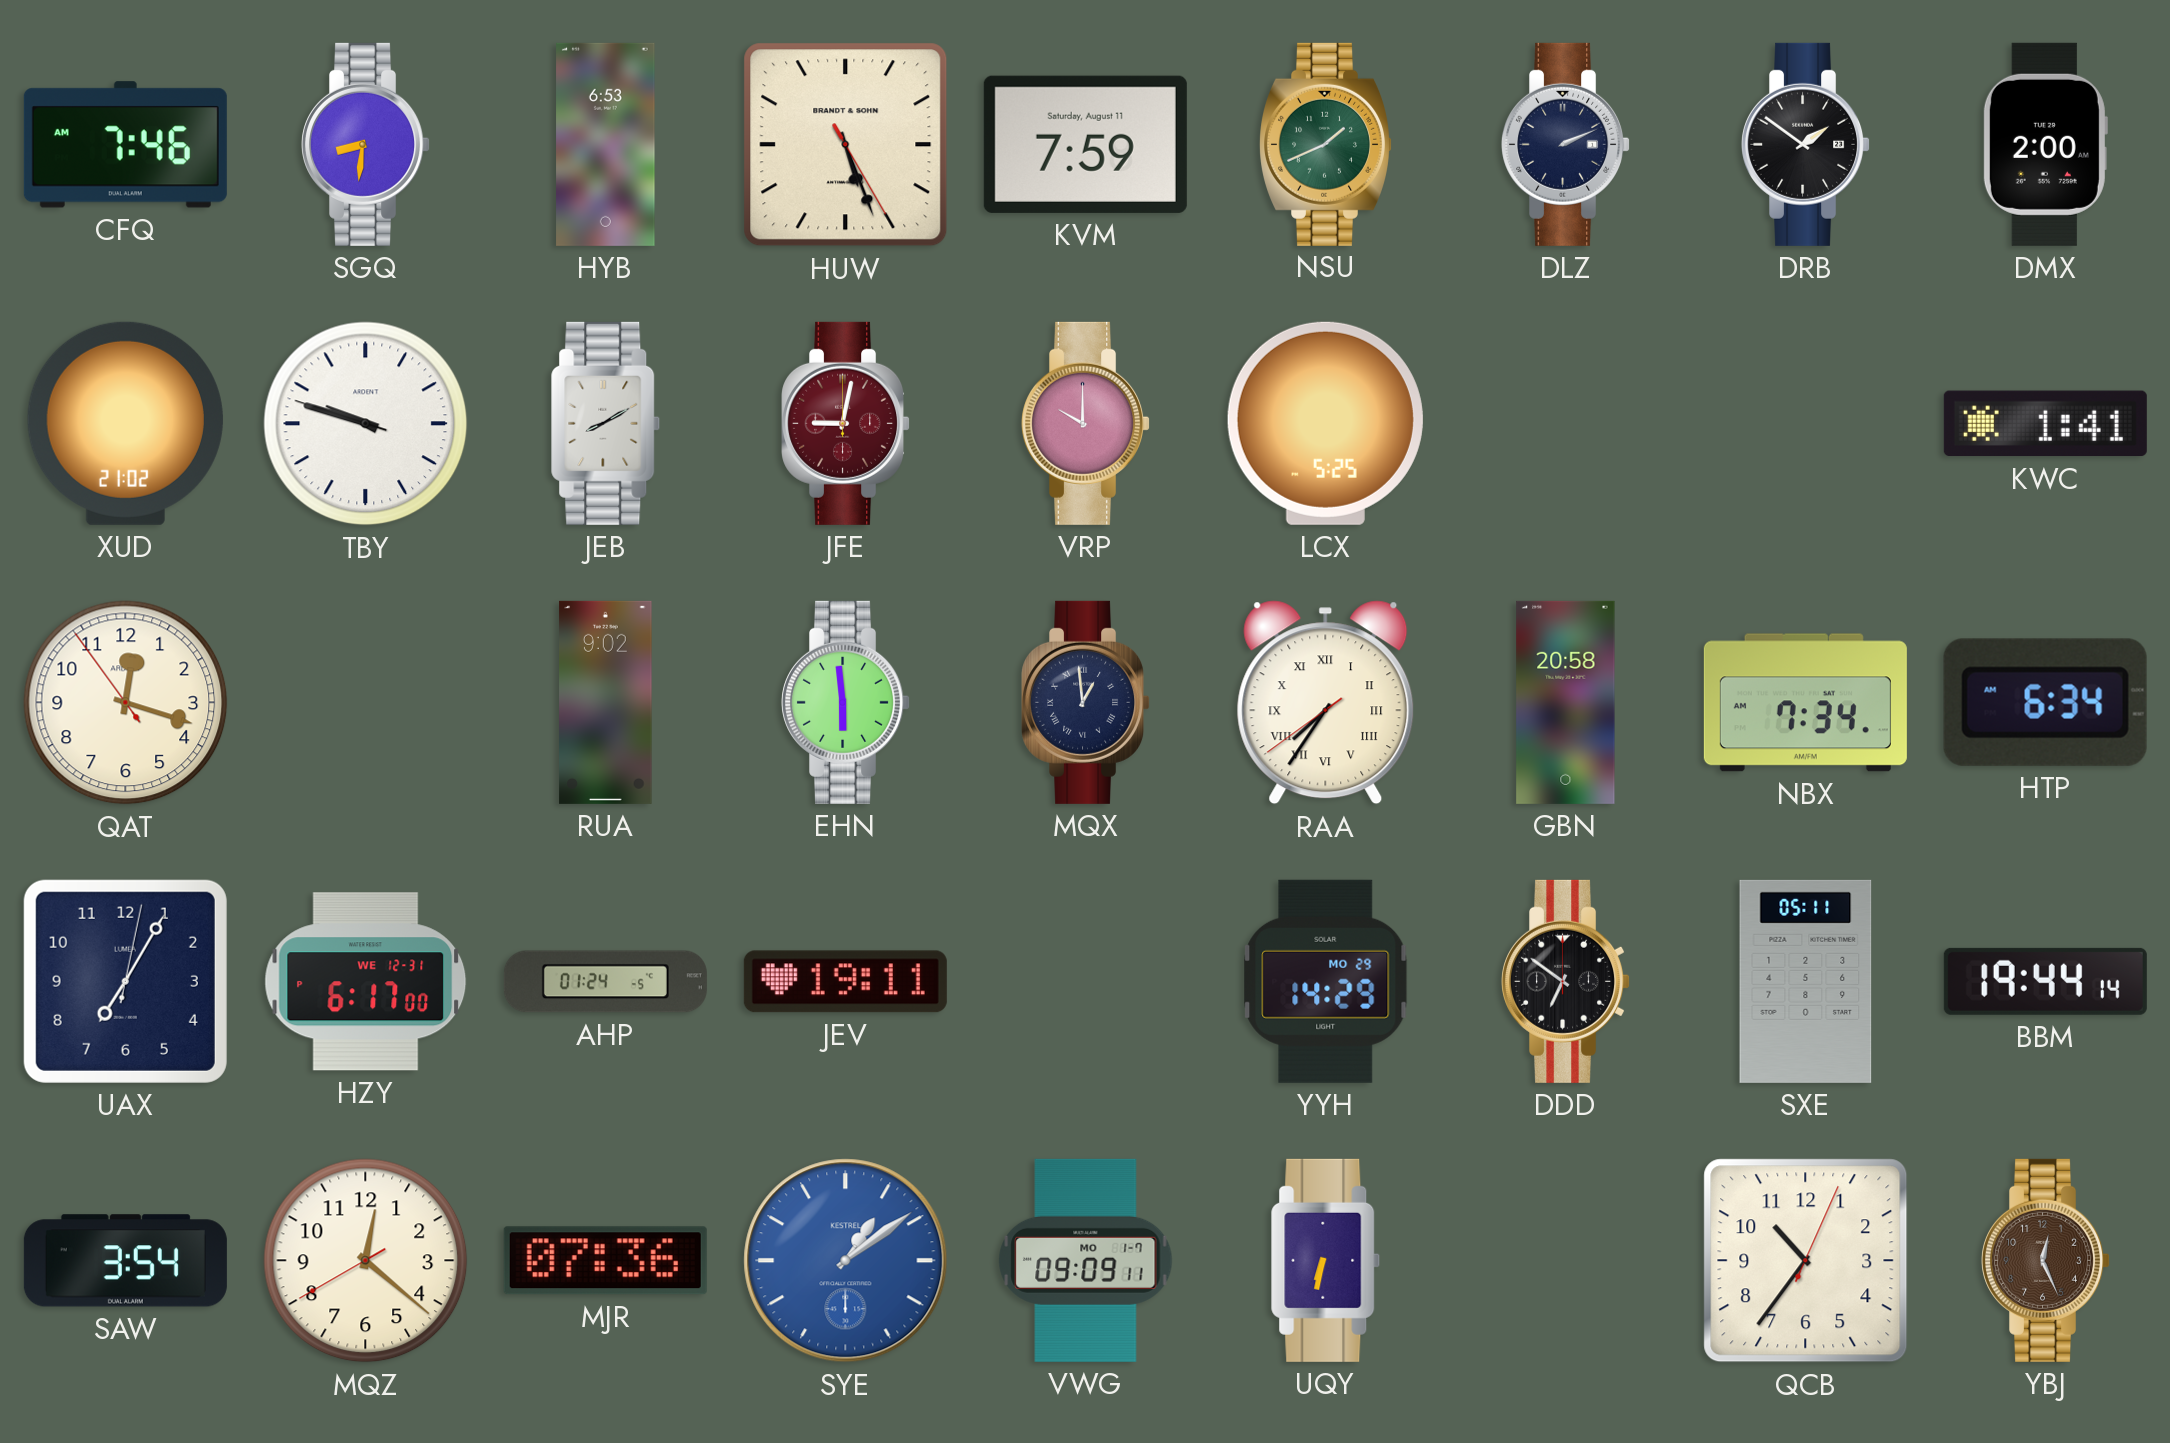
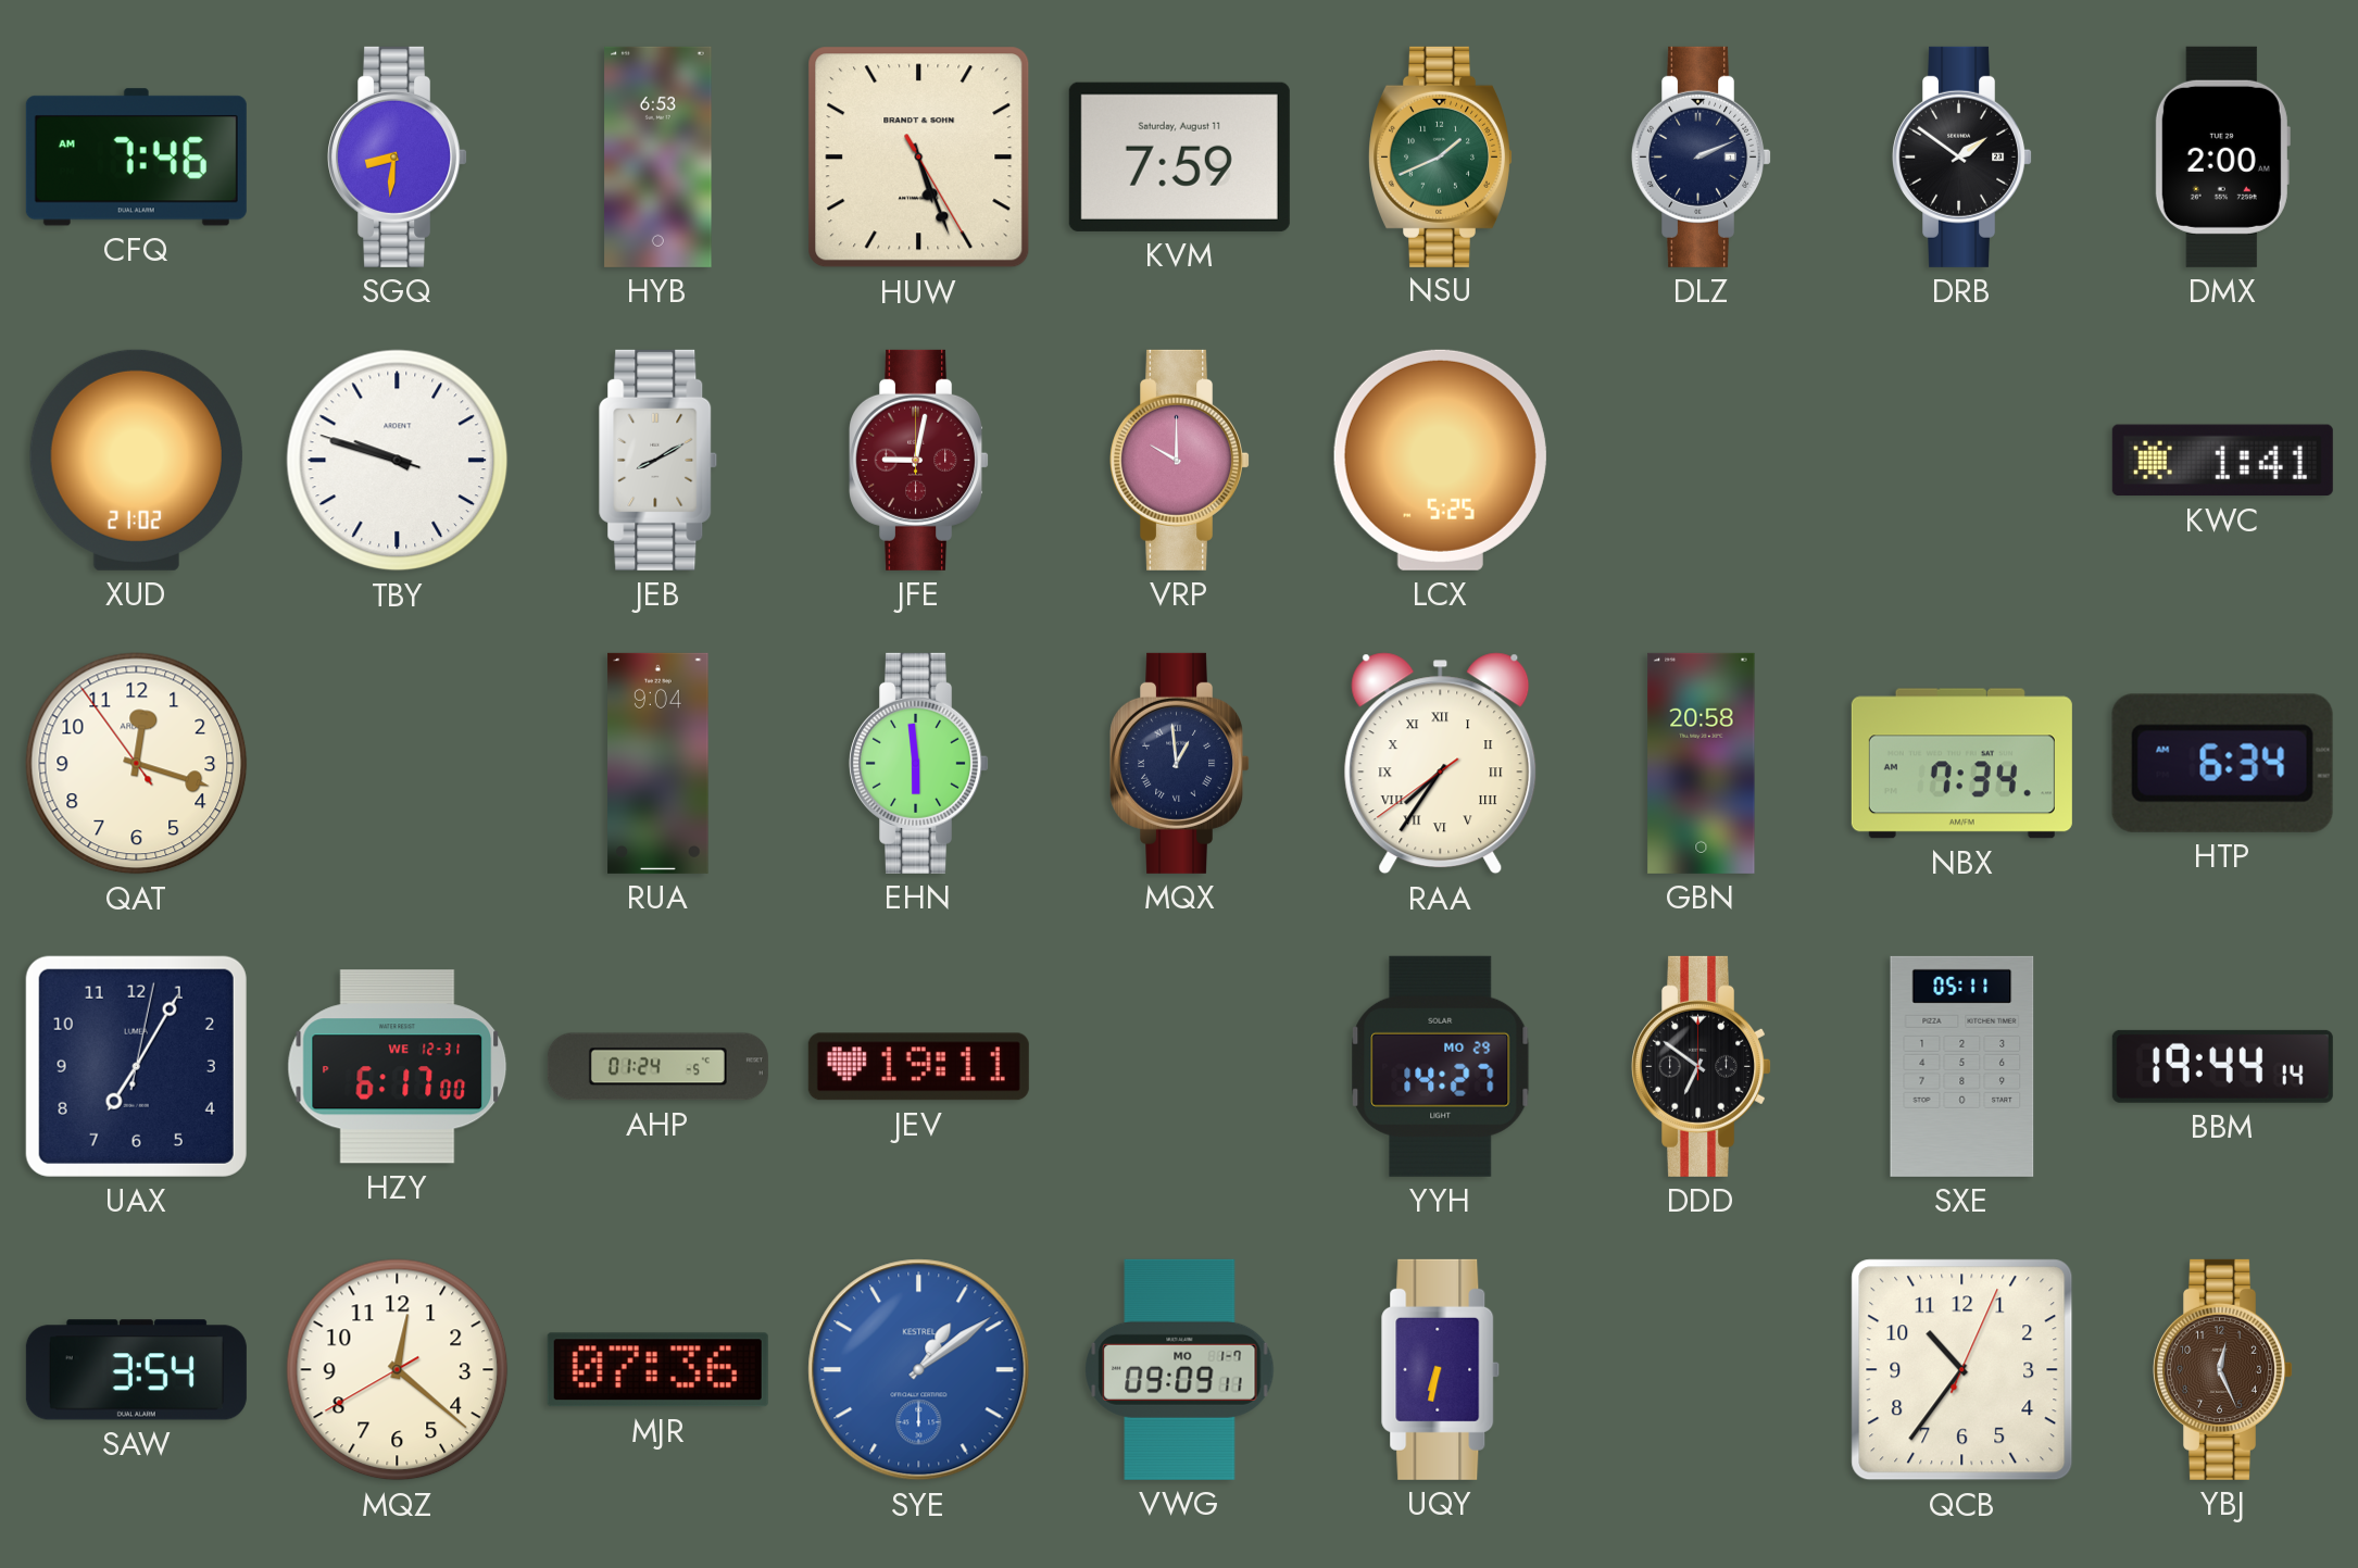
RUA: 9:02 -> 9:04
YYH: 14:29 -> 14:27
